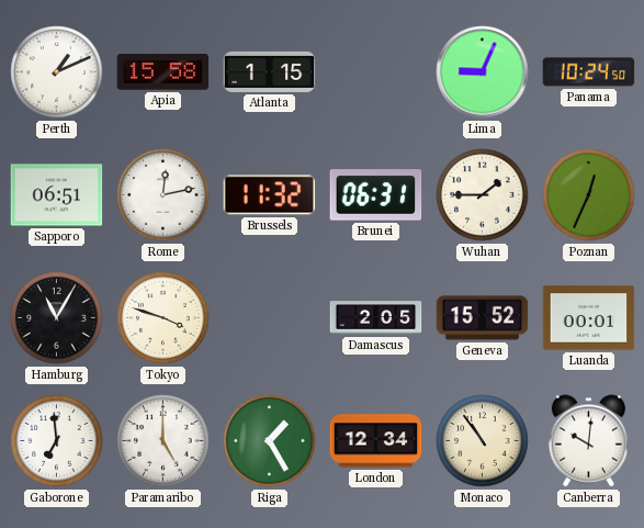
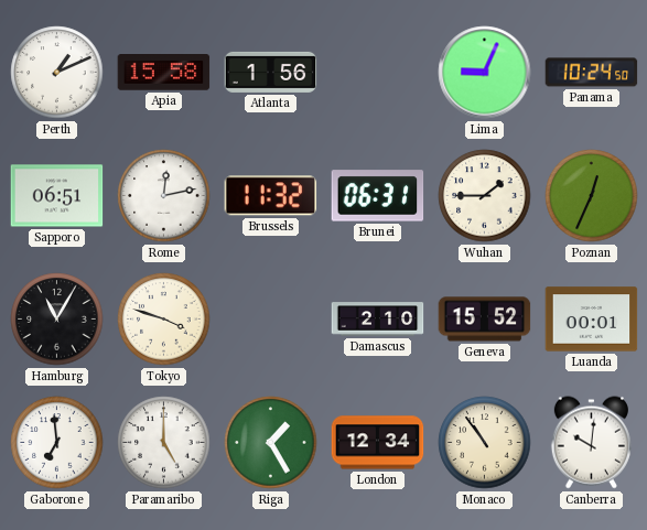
Atlanta: 1:15 -> 1:56
Damascus: 2:05 -> 2:10
